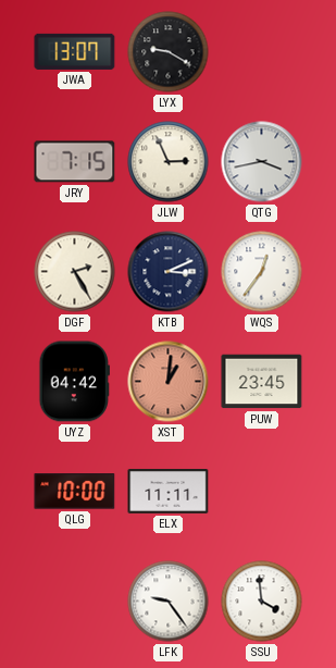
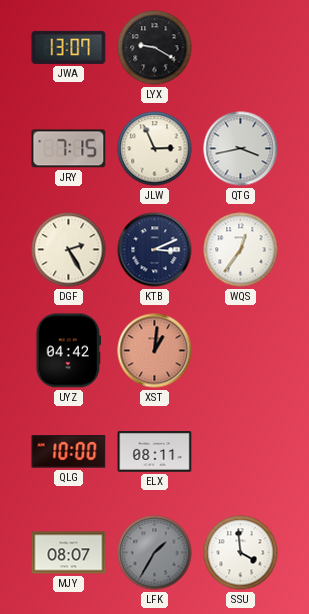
PUW: 23:45 -> none
ELX: 11:11 -> 08:11
MJY: none -> 08:07
LFK: 9:24 -> 1:35
LFK dial: white -> grey
